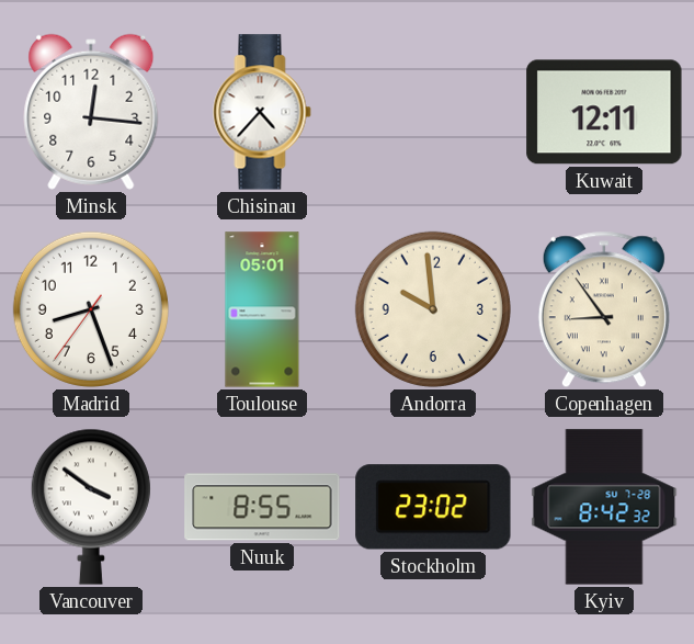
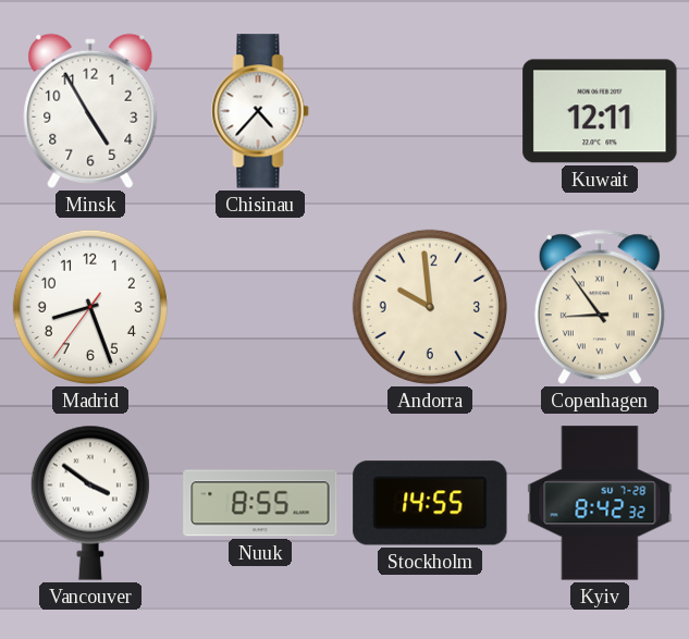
Minsk: 12:16 -> 4:55
Toulouse: 05:01 -> none
Stockholm: 23:02 -> 14:55
